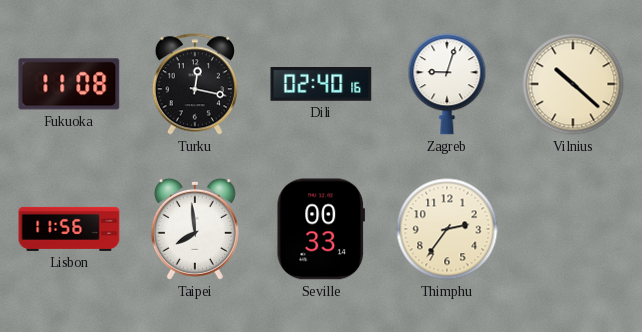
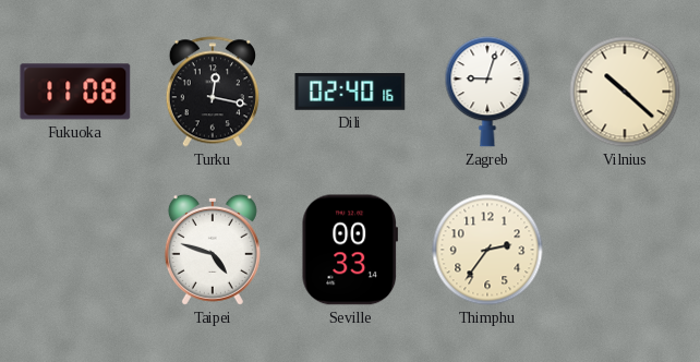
Lisbon: 11:56 -> none
Taipei: 7:59 -> 4:48
